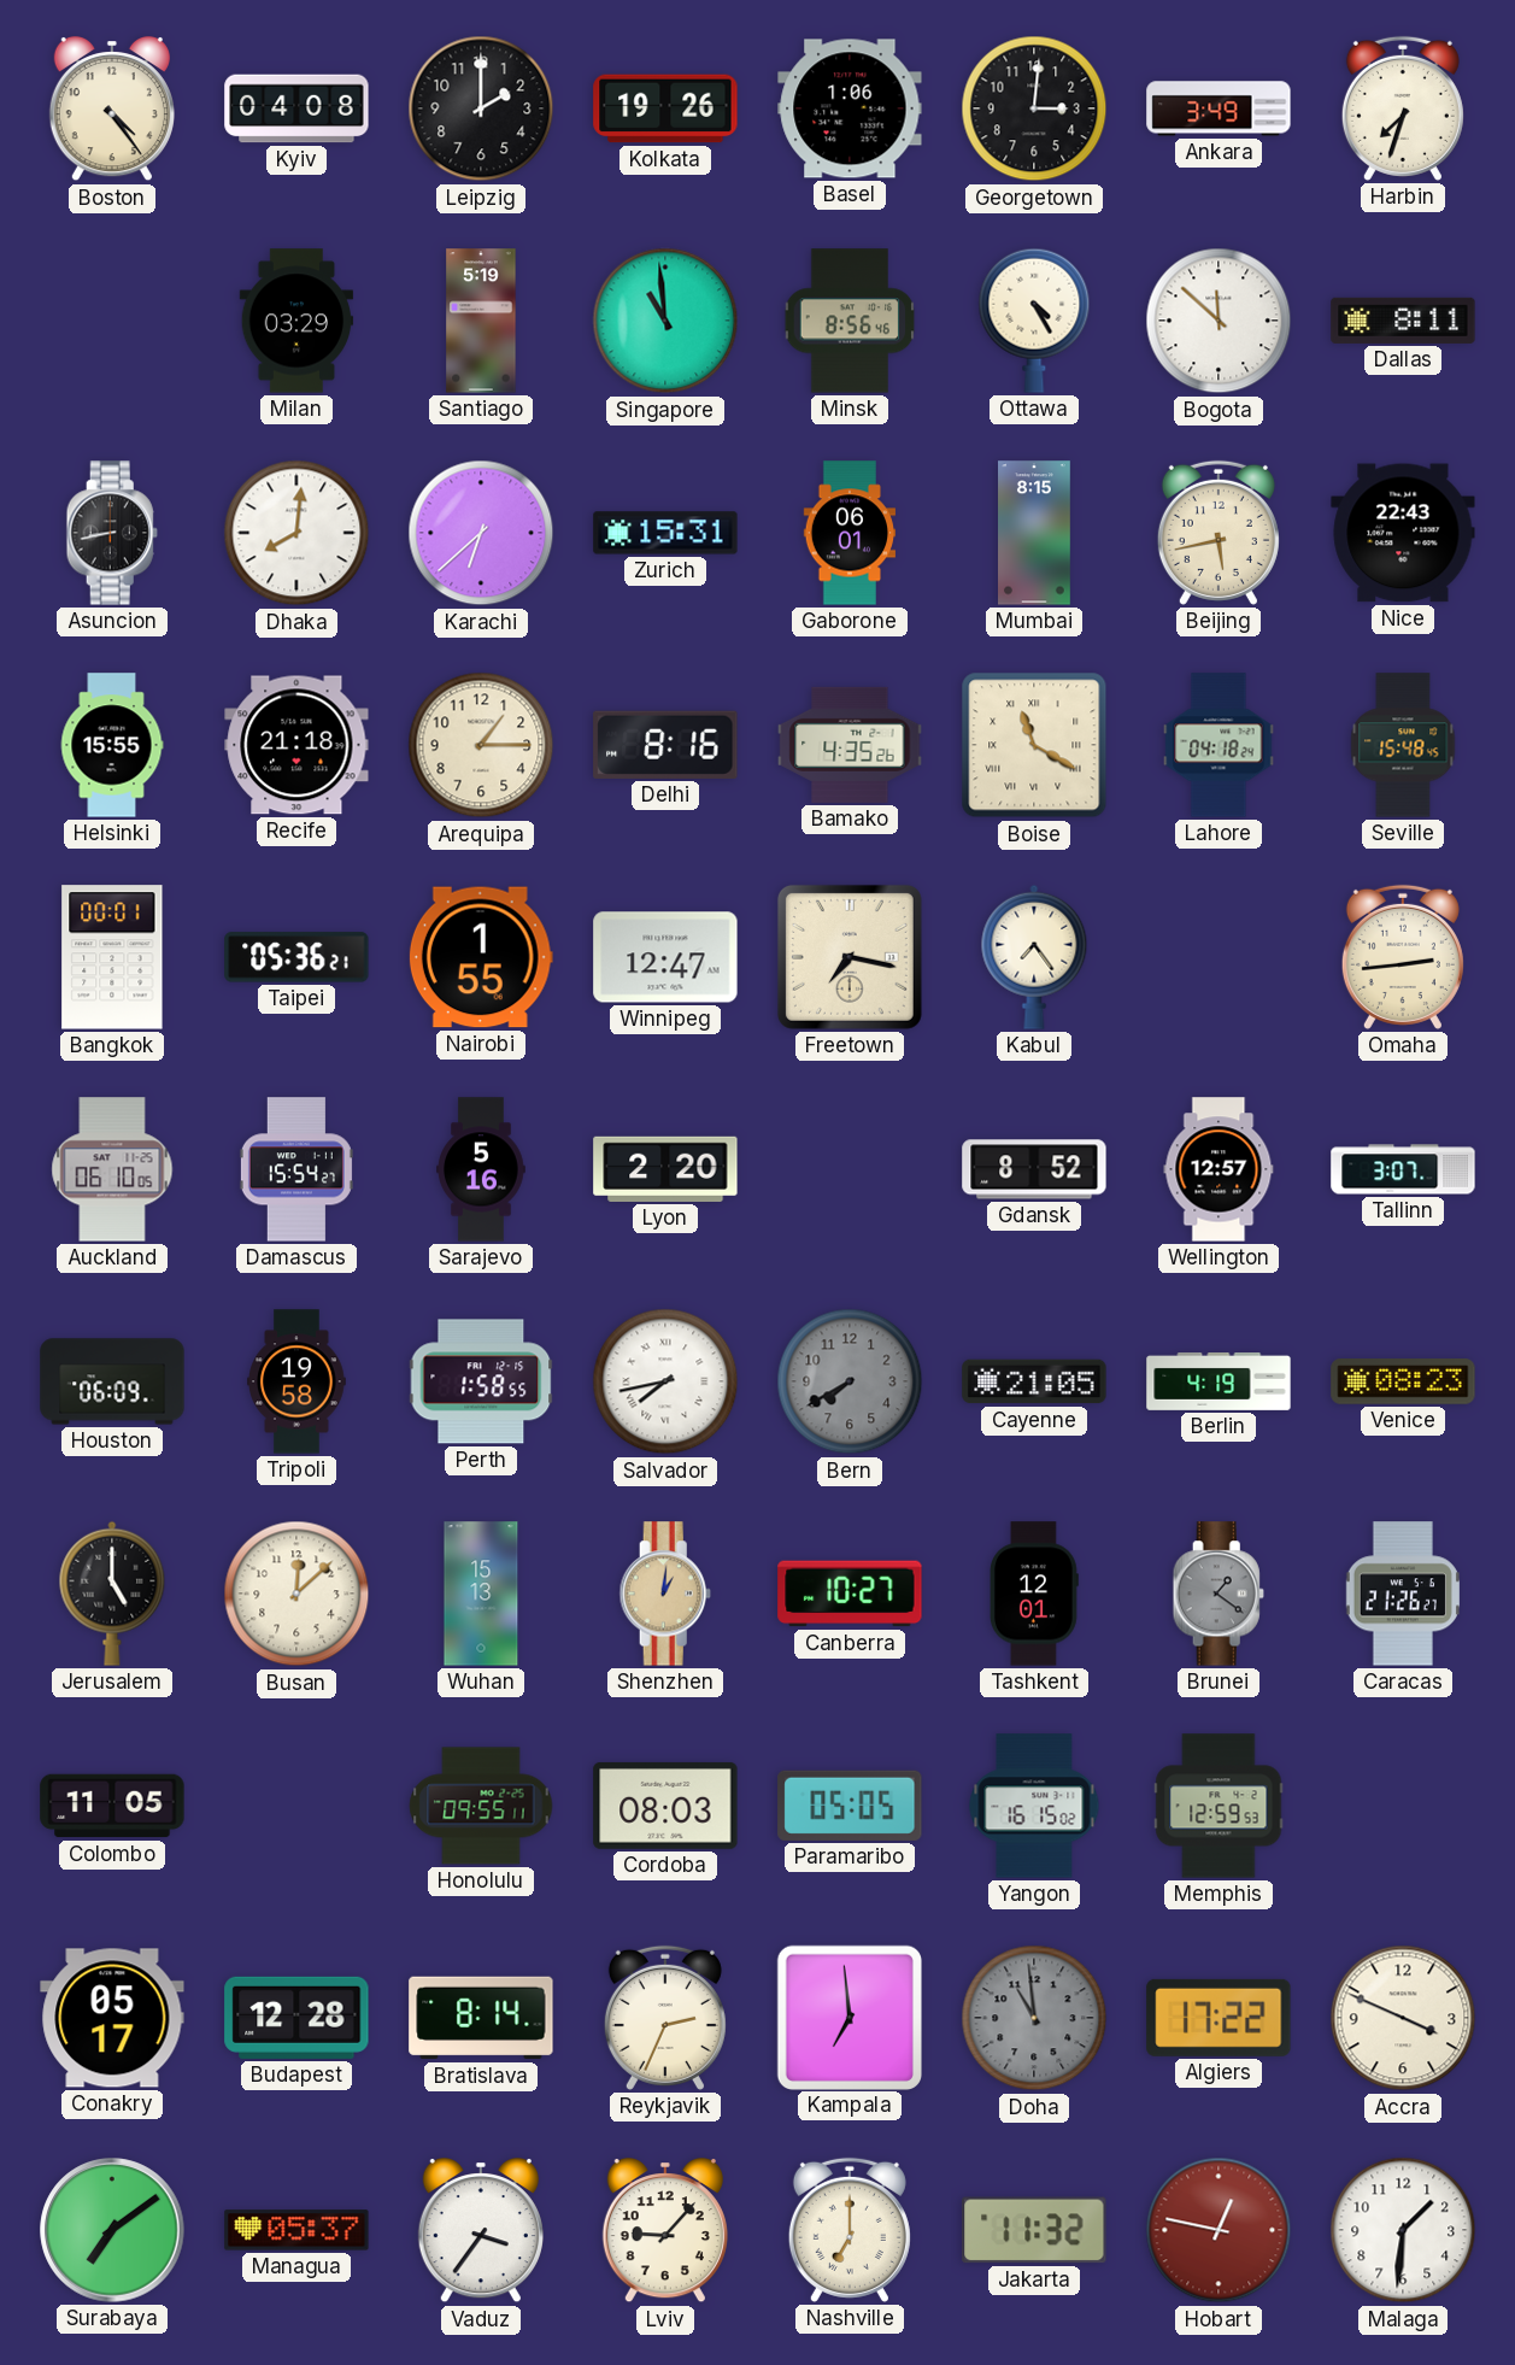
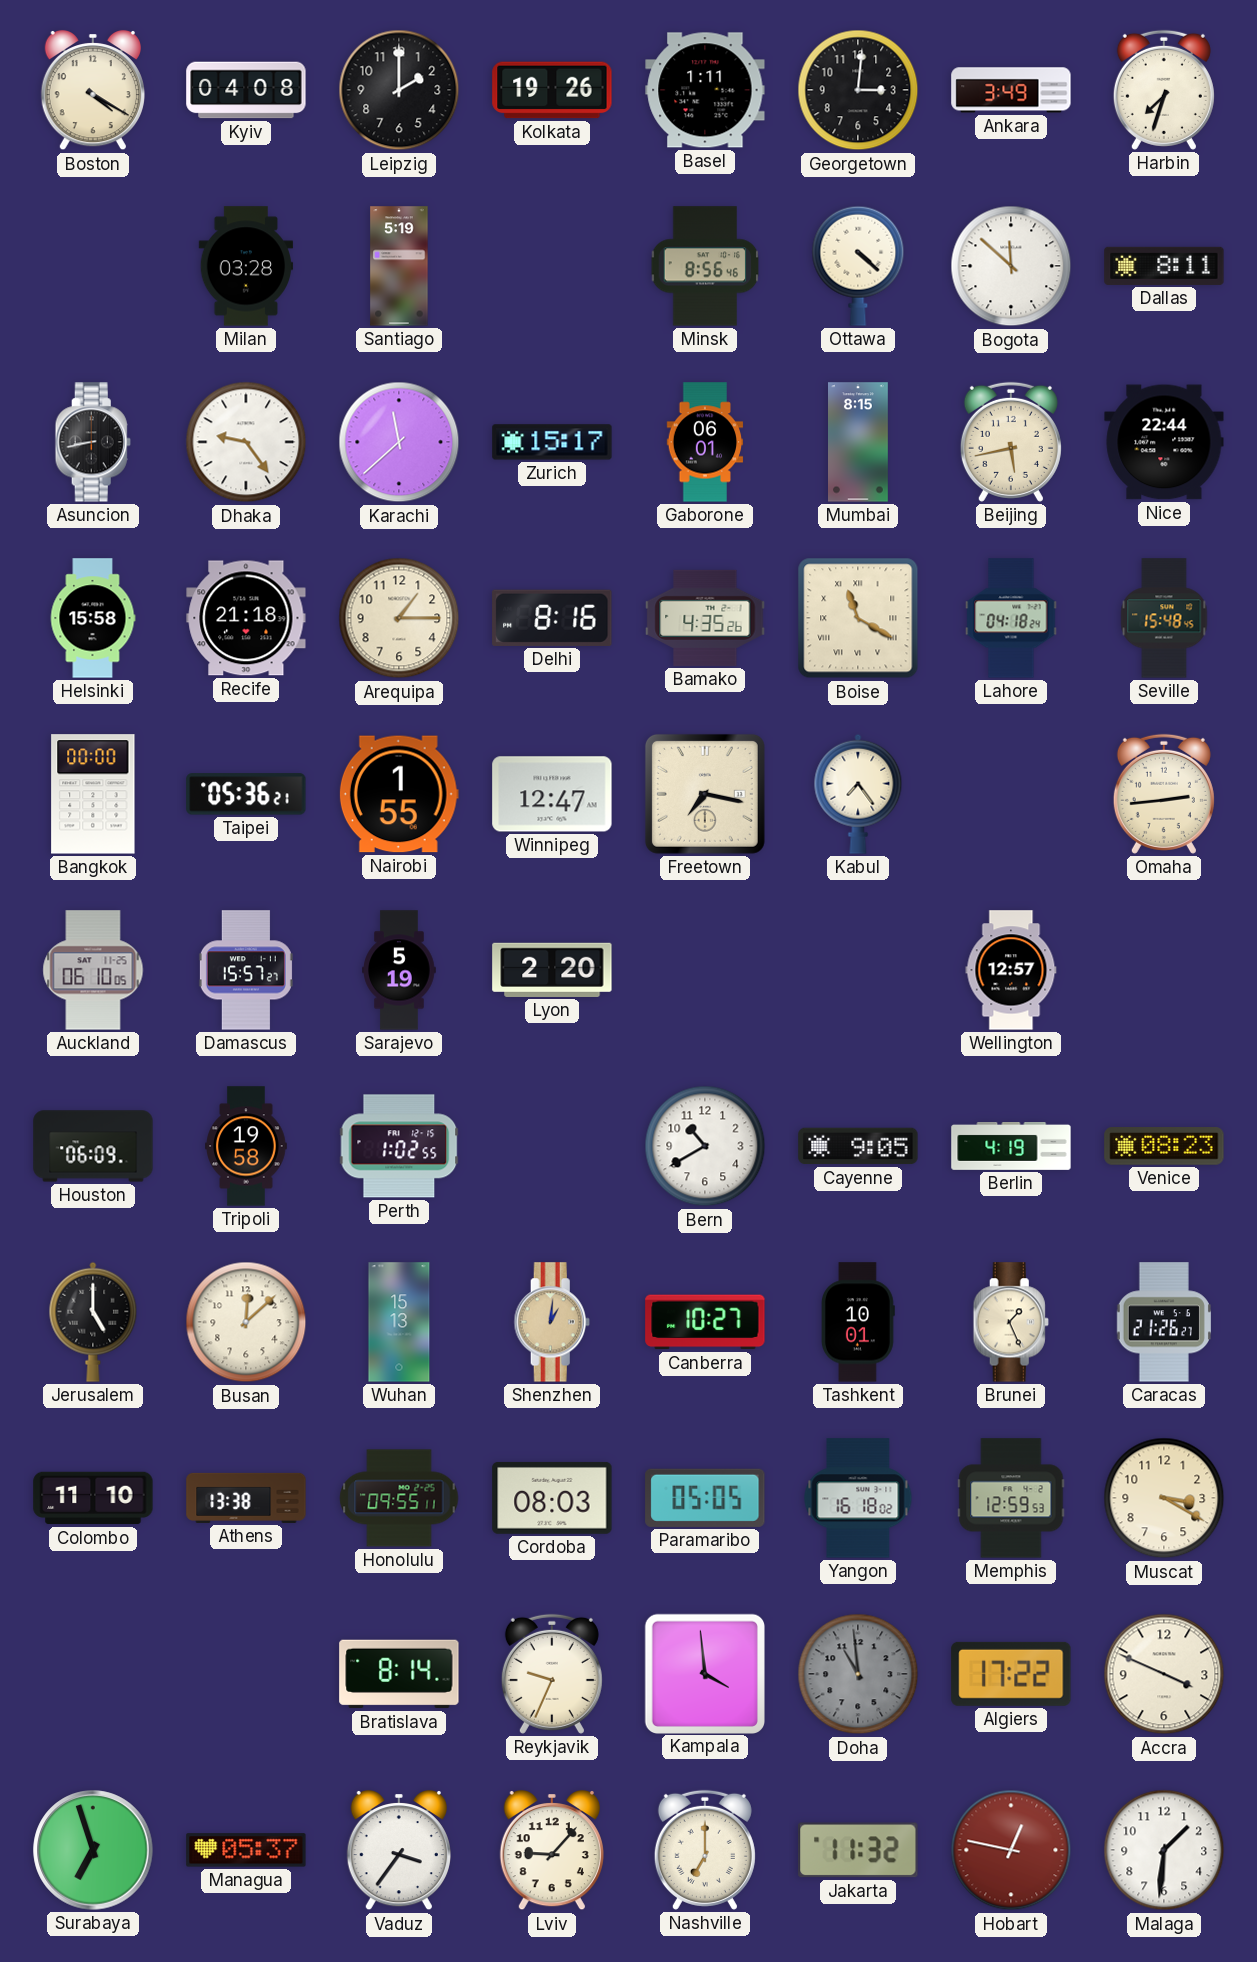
Boston: 4:24 -> 4:20
Basel: 1:06 -> 1:11
Milan: 03:29 -> 03:28
Singapore: 10:59 -> none
Ottawa: 4:25 -> 4:22
Dhaka: 8:01 -> 9:24
Karachi: 6:38 -> 11:38
Zurich: 15:31 -> 15:17
Nice: 22:43 -> 22:44
Helsinki: 15:55 -> 15:58
Bangkok: 00:01 -> 00:00
Damascus: 15:54 -> 15:57
Sarajevo: 5:16 -> 5:19
Gdansk: 8:52 -> none
Tallinn: 3:07 -> none
Perth: 1:58 -> 1:02
Salvador: 7:43 -> none
Bern: 7:40 -> 10:40
Bern dial: grey -> white
Cayenne: 21:05 -> 9:05
Tashkent: 12:01 -> 10:01
Brunei: 1:21 -> 1:26
Brunei dial: grey -> cream
Colombo: 11:05 -> 11:10
Athens: none -> 13:38
Yangon: 16:15 -> 16:18
Muscat: none -> 3:20
Conakry: 05:17 -> none
Budapest: 12:28 -> none
Reykjavik: 2:34 -> 9:34
Kampala: 6:59 -> 3:59
Surabaya: 7:09 -> 6:57
